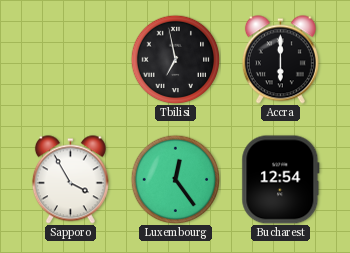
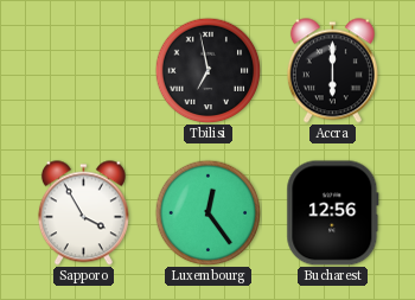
Bucharest: 12:54 -> 12:56
